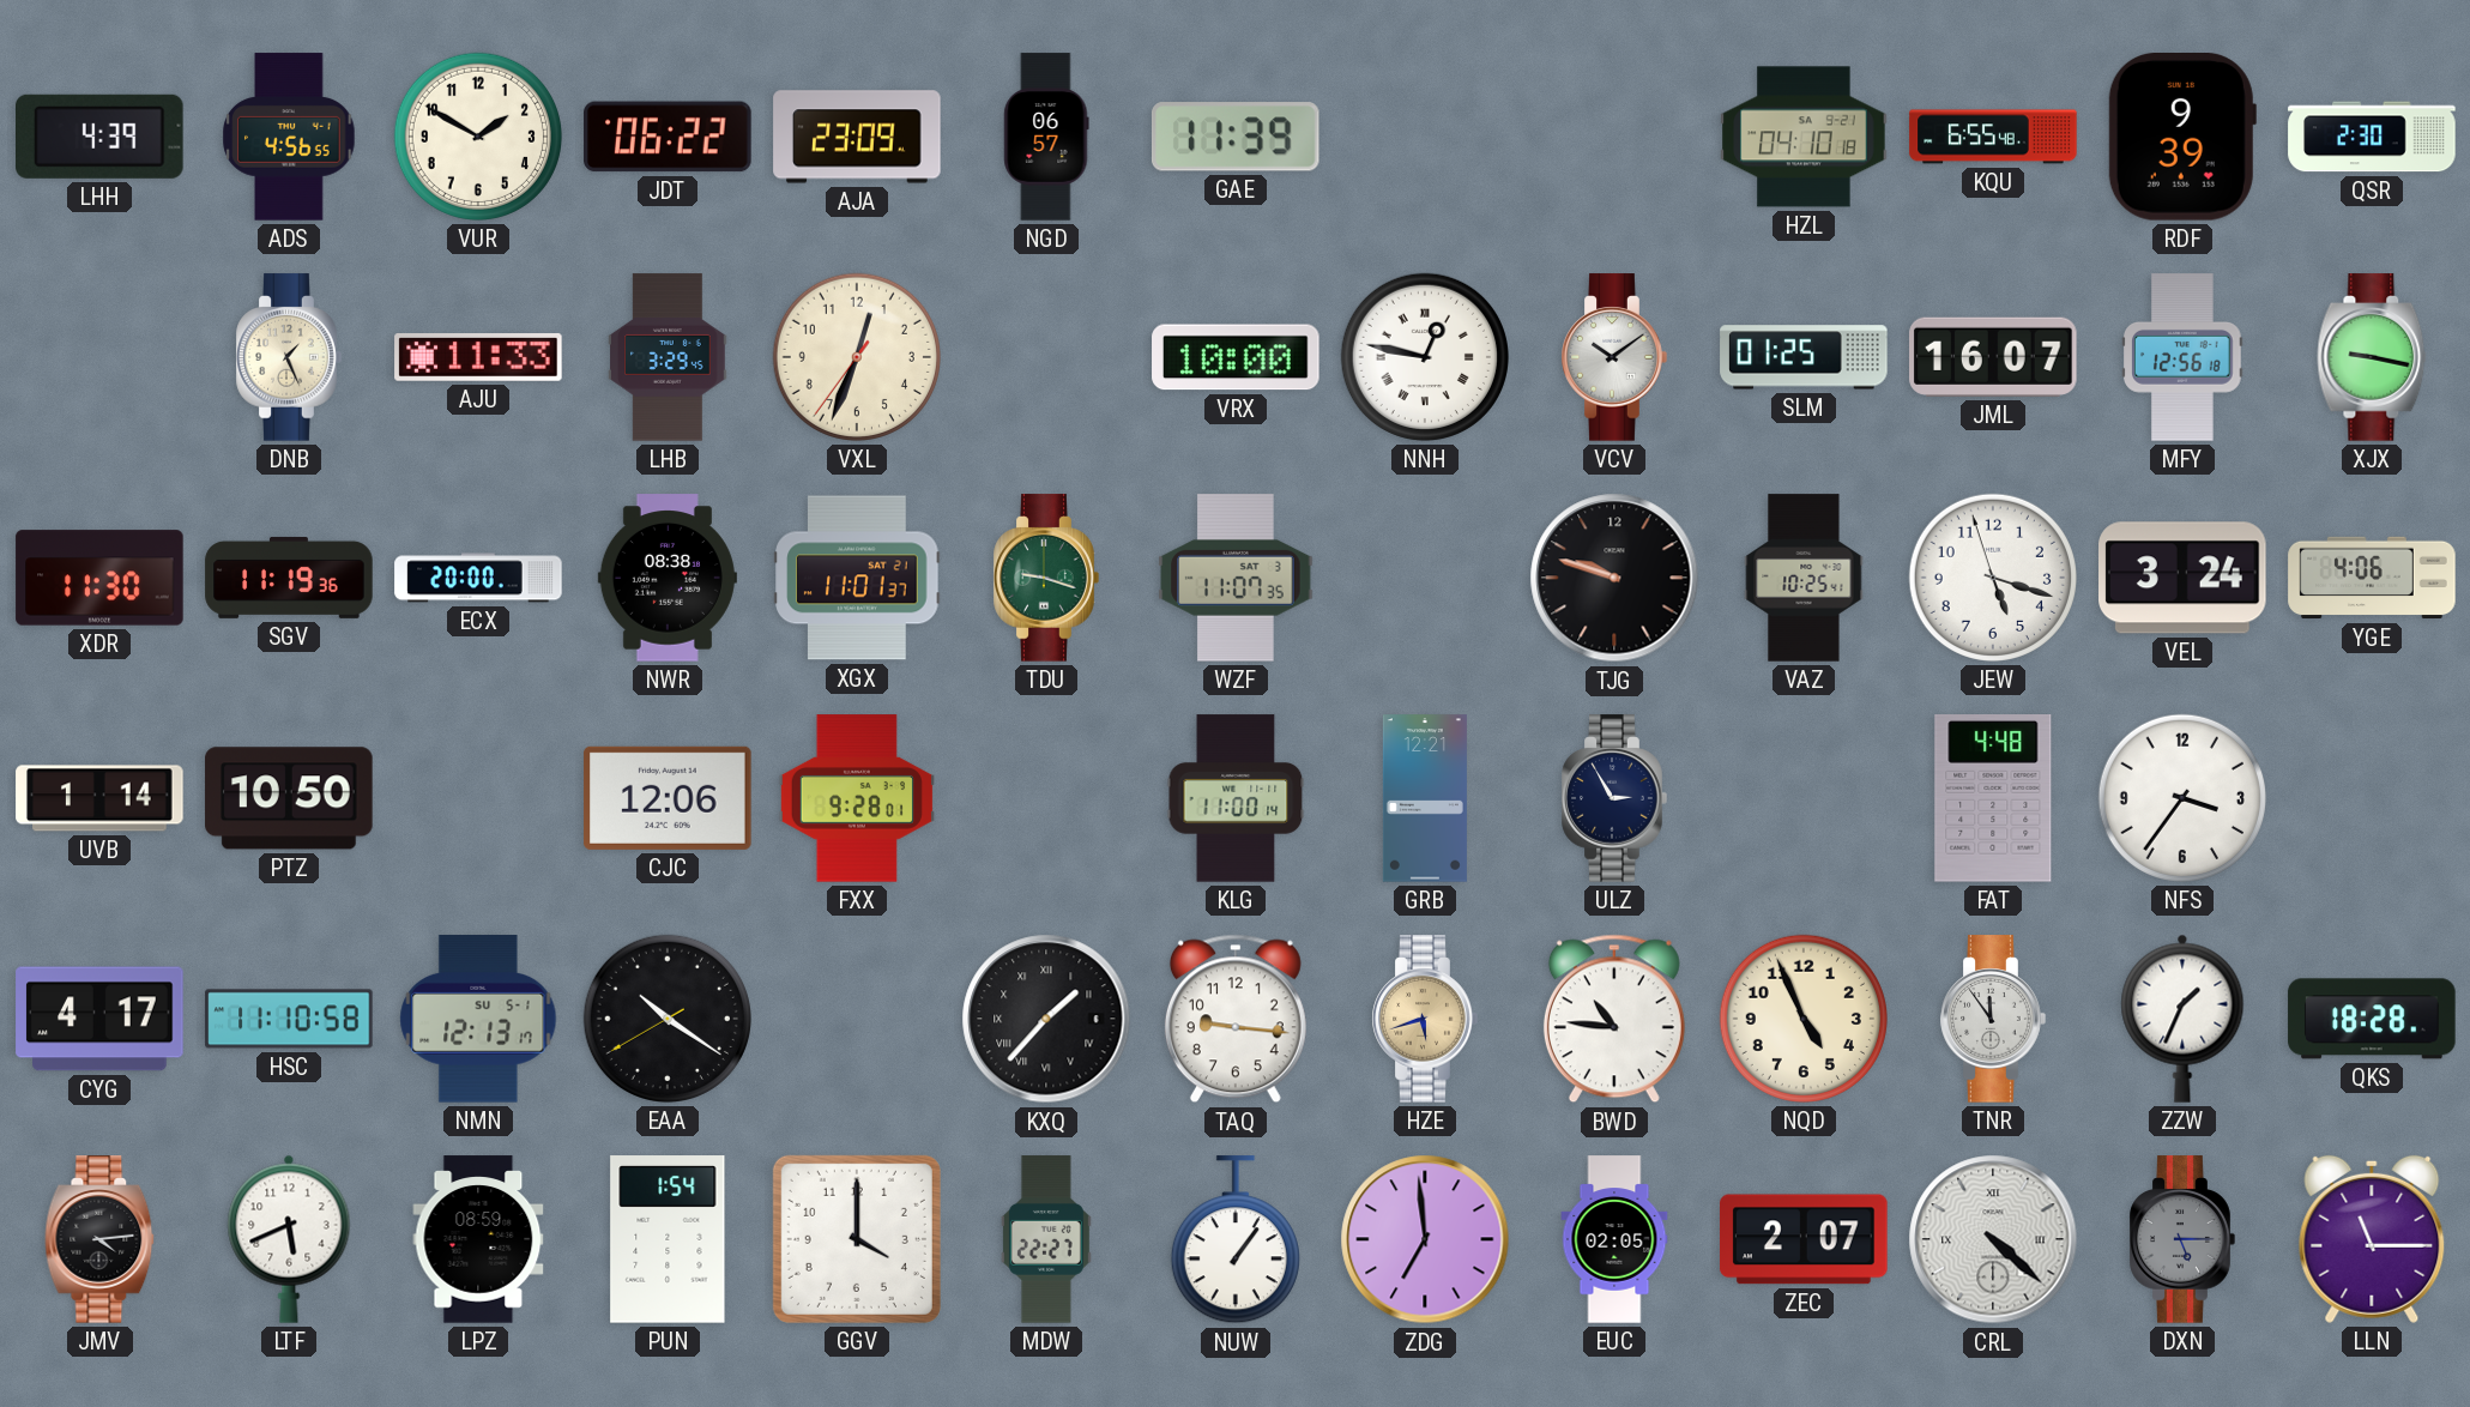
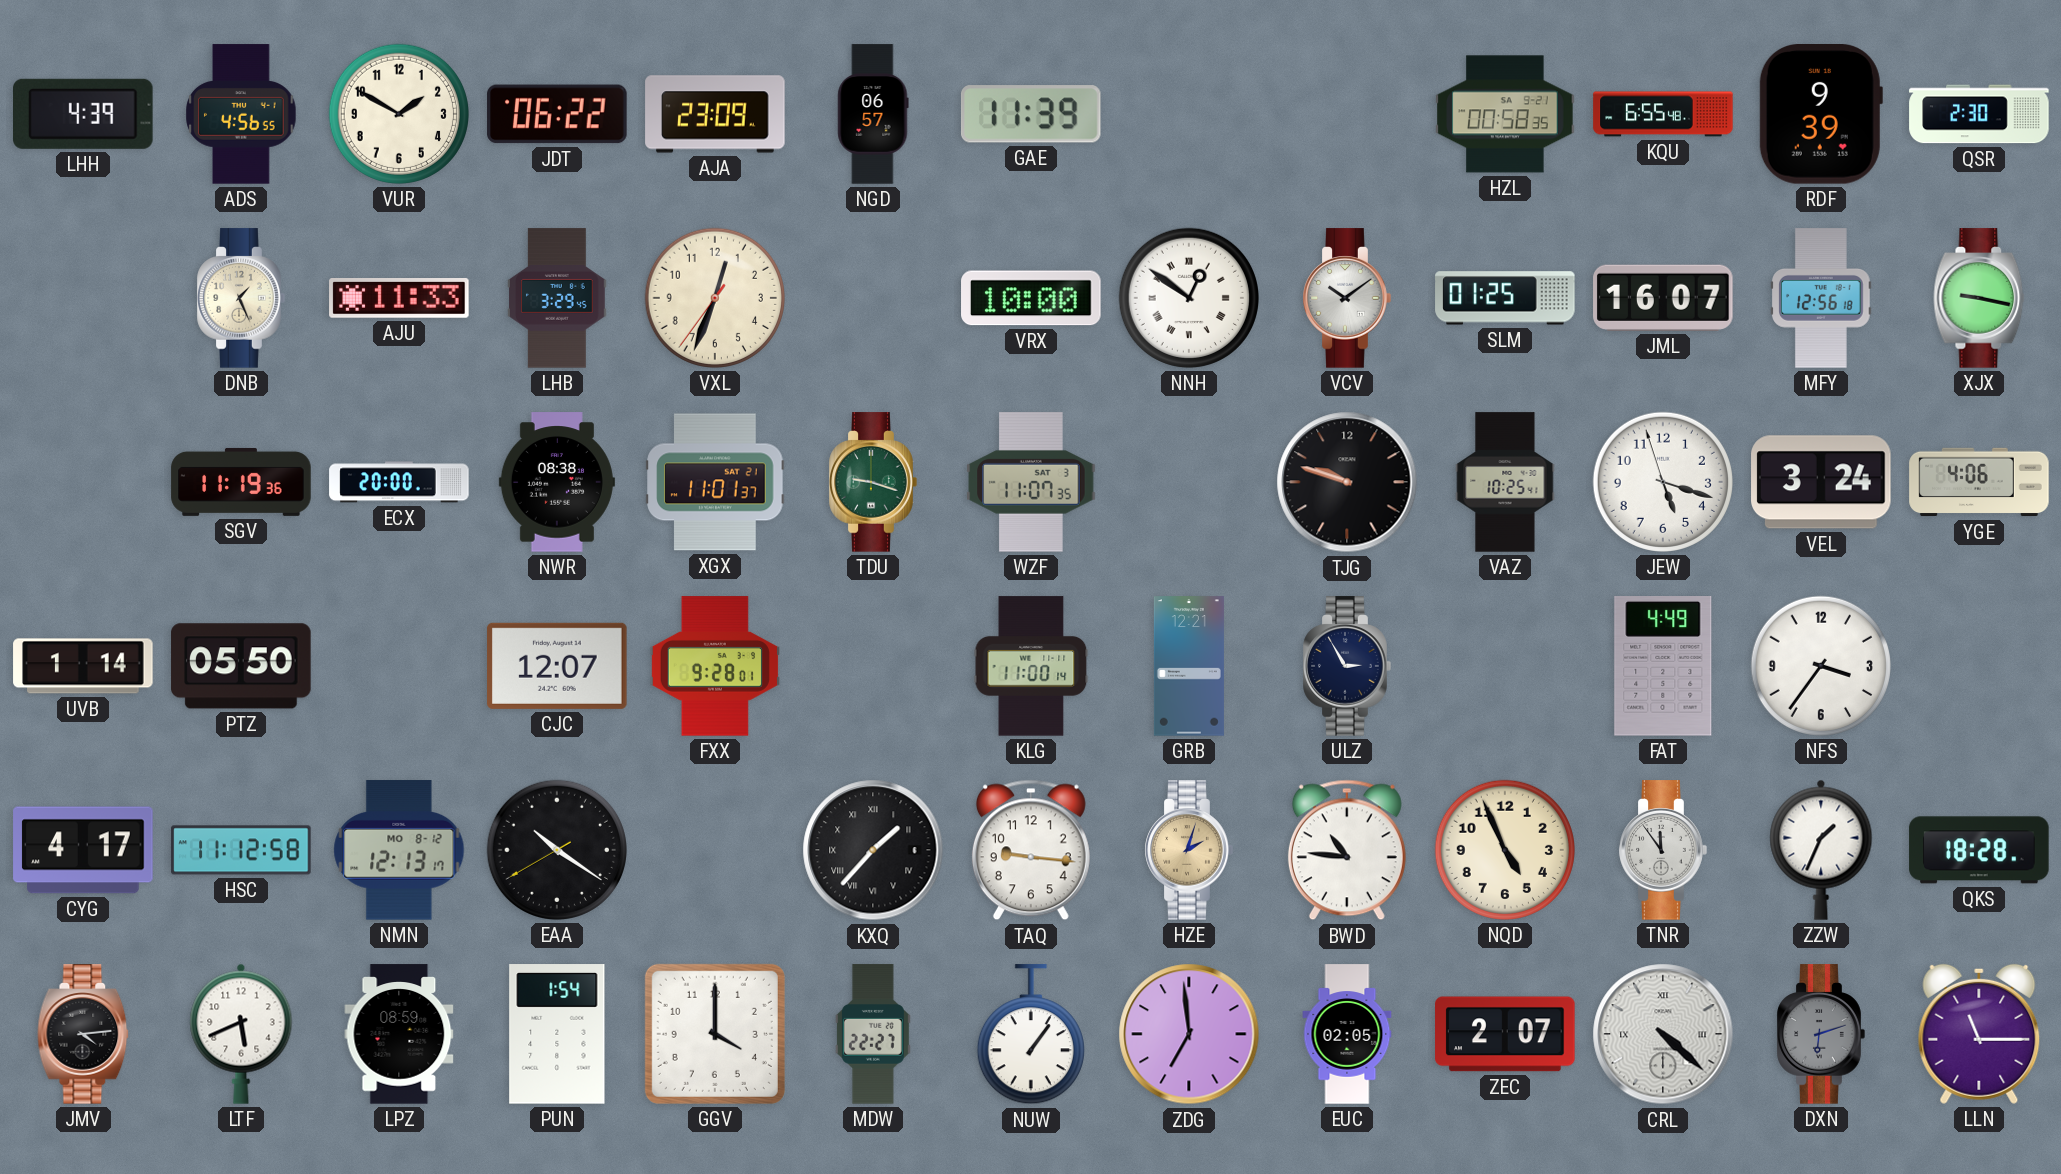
HZL: 04:10 -> 00:58
NNH: 12:47 -> 12:51
XDR: 11:30 -> none
PTZ: 10:50 -> 05:50
CJC: 12:06 -> 12:07
FAT: 4:48 -> 4:49
HSC: 11:10 -> 11:12
NMN date: SU 5-1 -> MO 8-12
HZE: 5:42 -> 2:03
DXN: 5:15 -> 6:12
